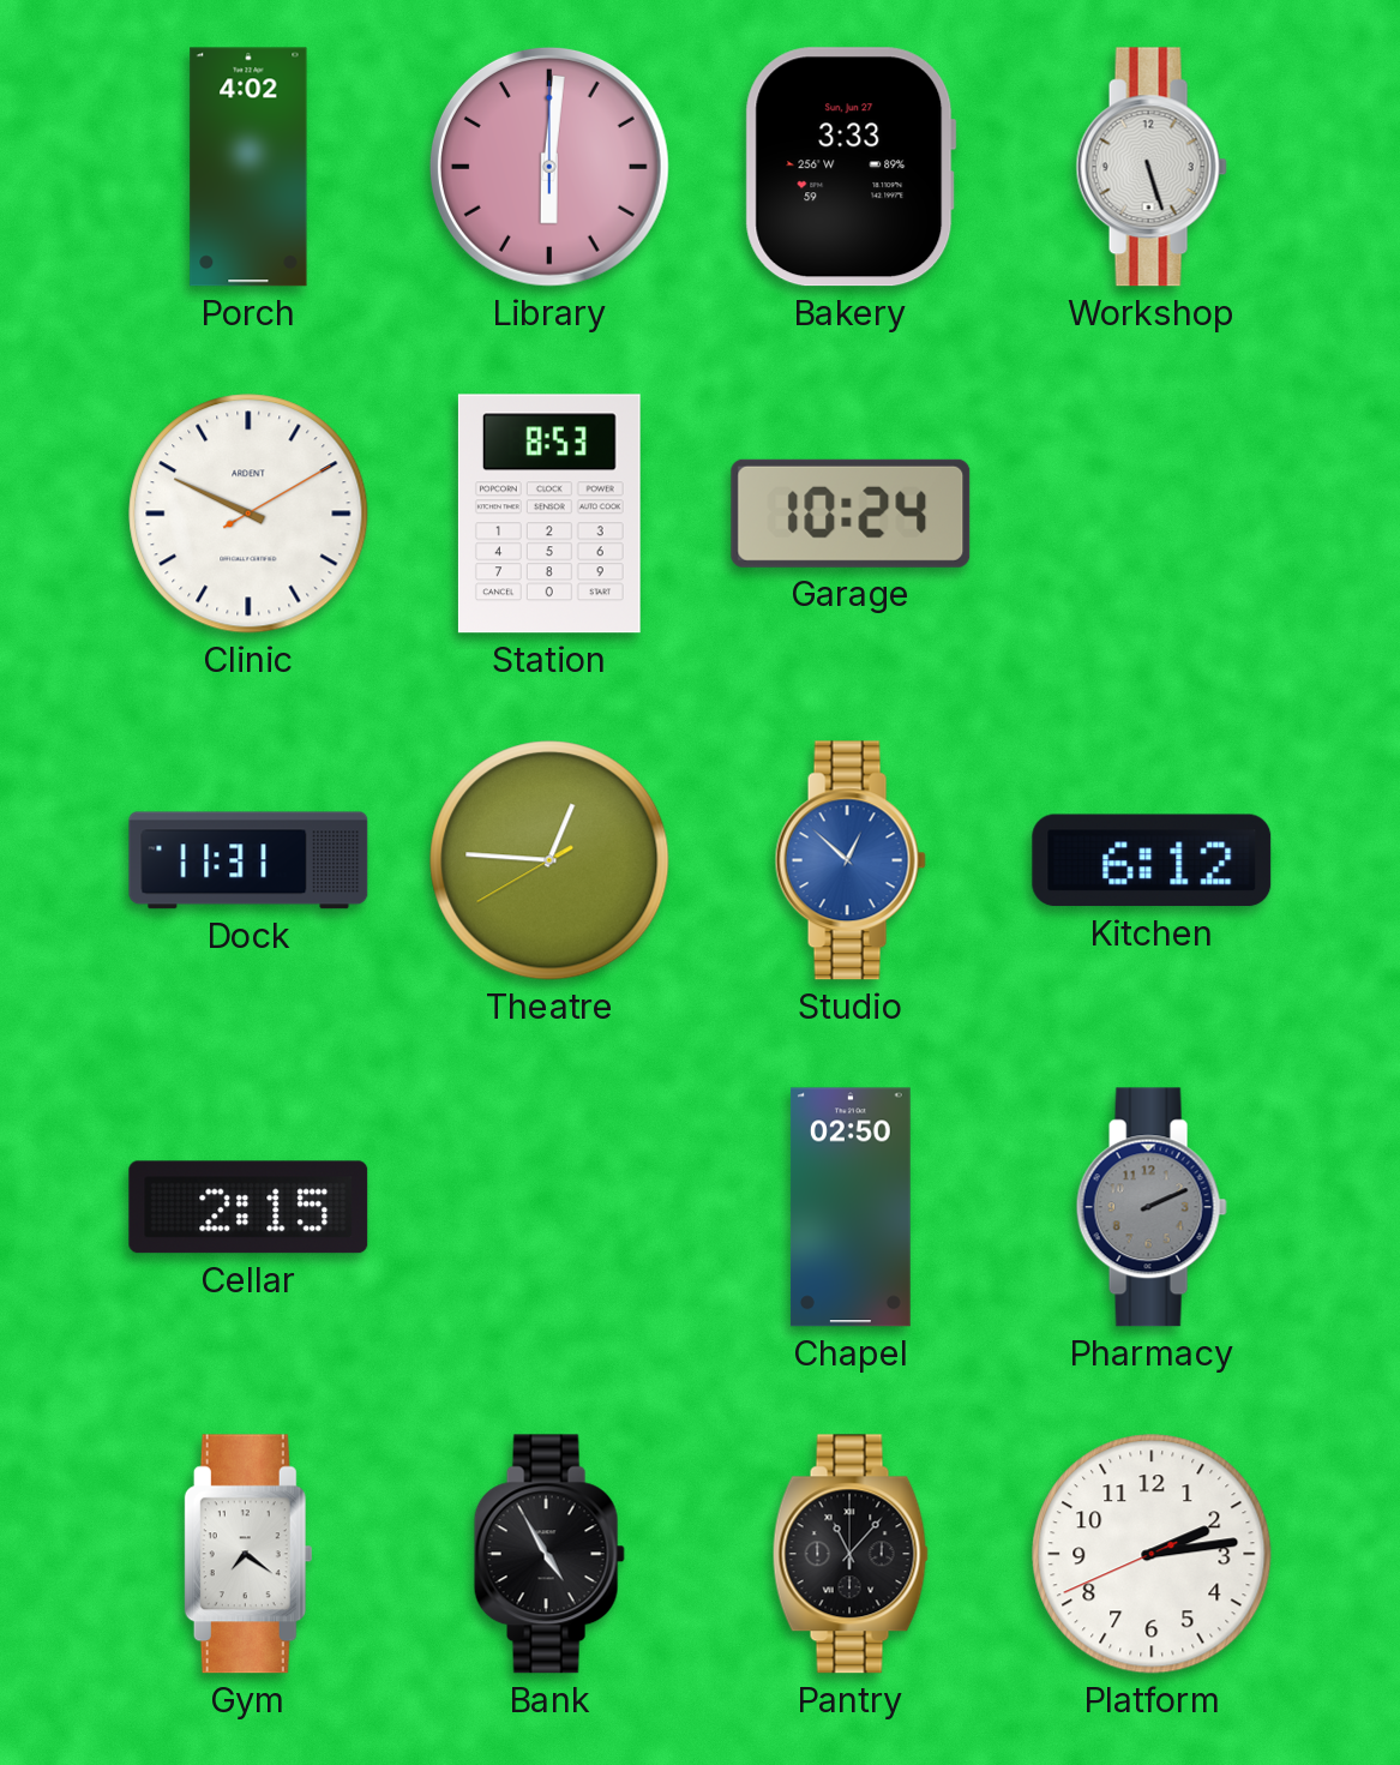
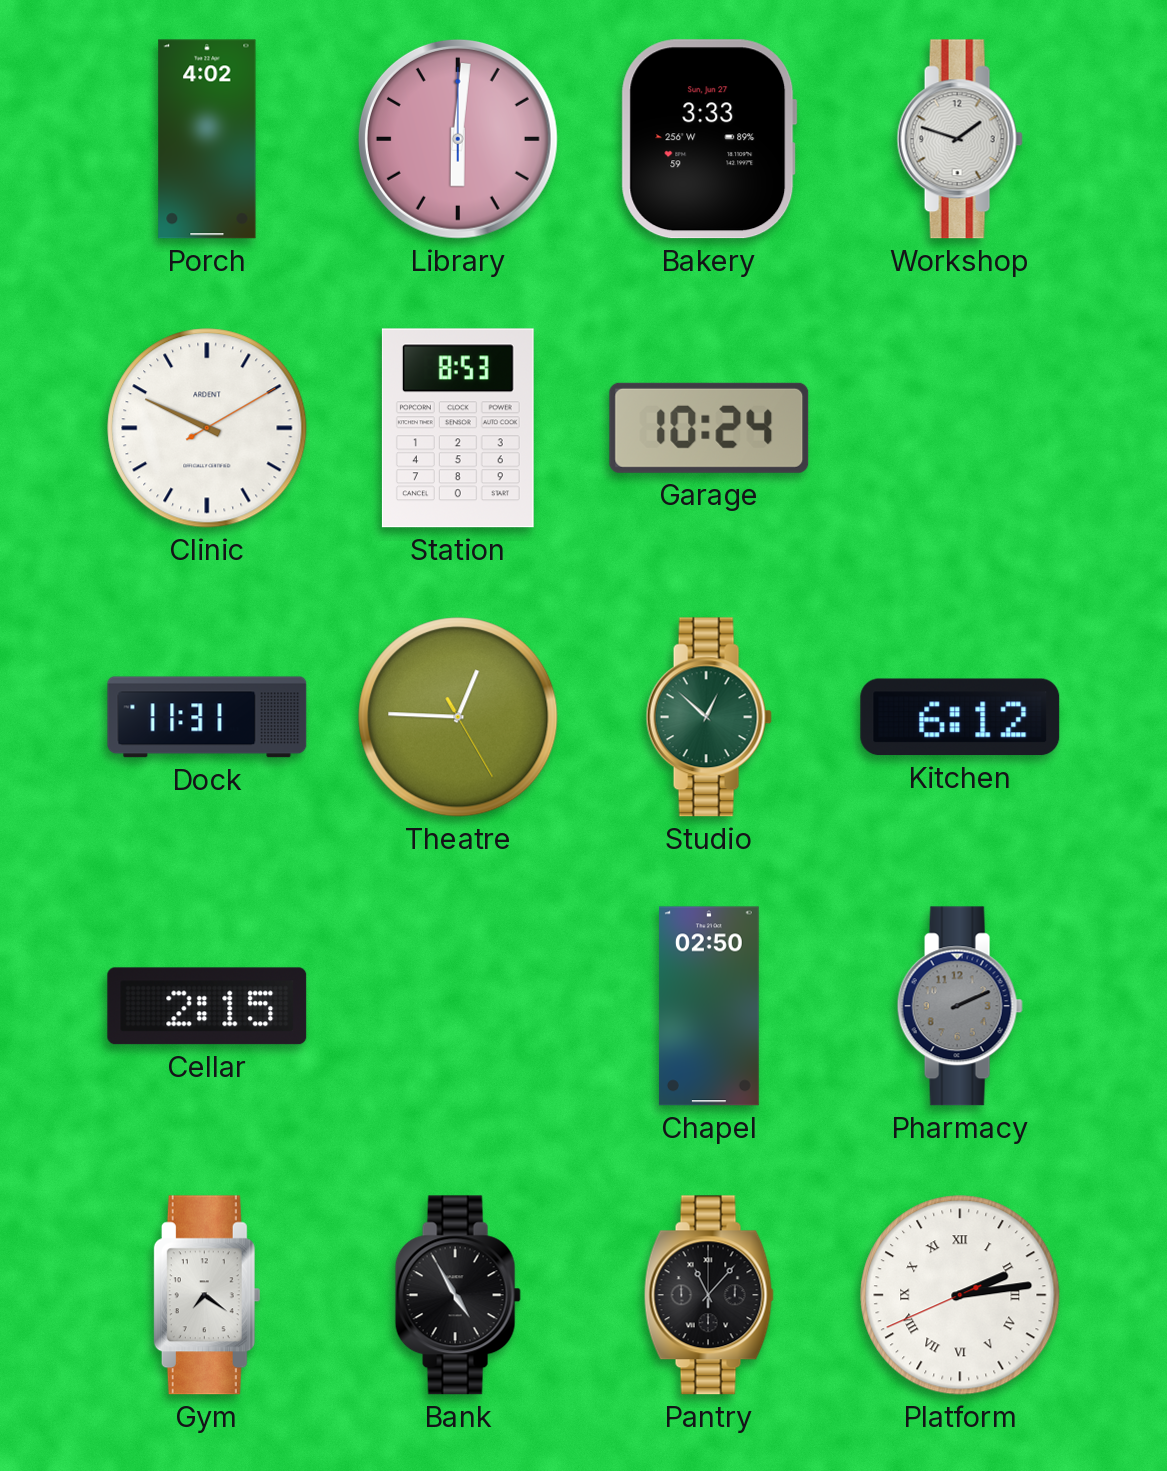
Workshop: 5:27 -> 1:48
Theatre: 12:45:40 -> 12:45:25
Studio dial: blue -> green
Platform numerals: Arabic -> Roman
